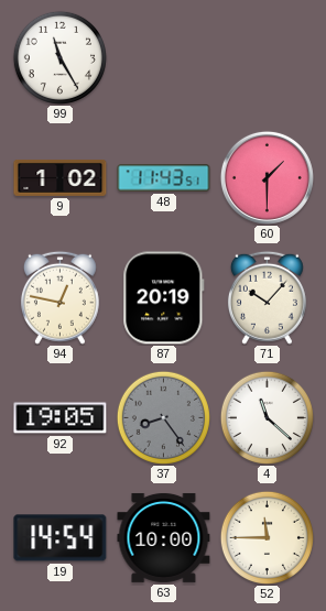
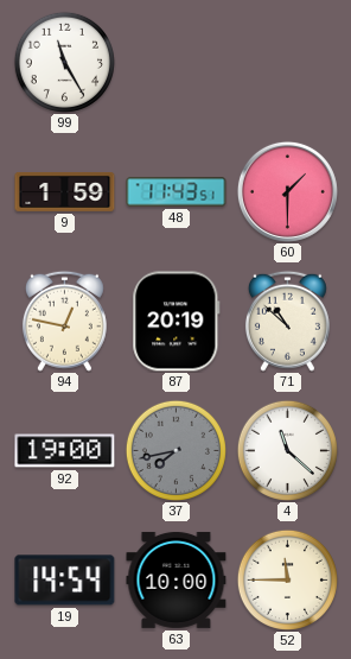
9: 1:02 -> 1:59
71: 10:07 -> 10:52
92: 19:05 -> 19:00
37: 8:24 -> 7:43
